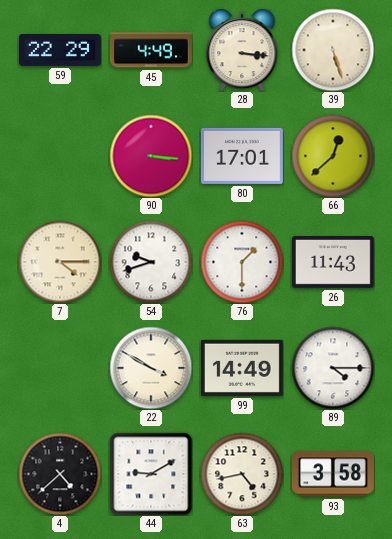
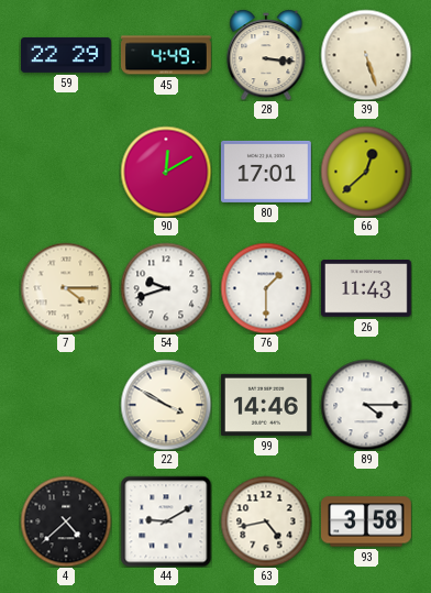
90: 3:16 -> 12:10
99: 14:49 -> 14:46
